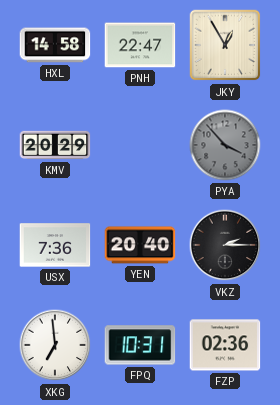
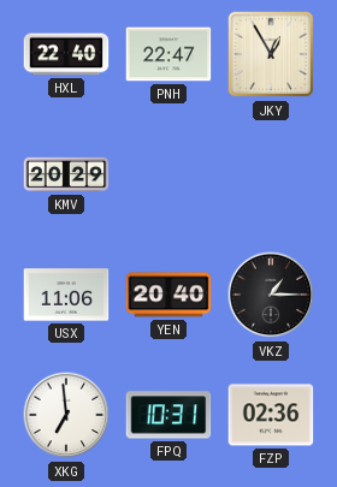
HXL: 14:58 -> 22:40
PYA: 3:53 -> none
USX: 7:36 -> 11:06
VKZ: 2:15 -> 1:15
